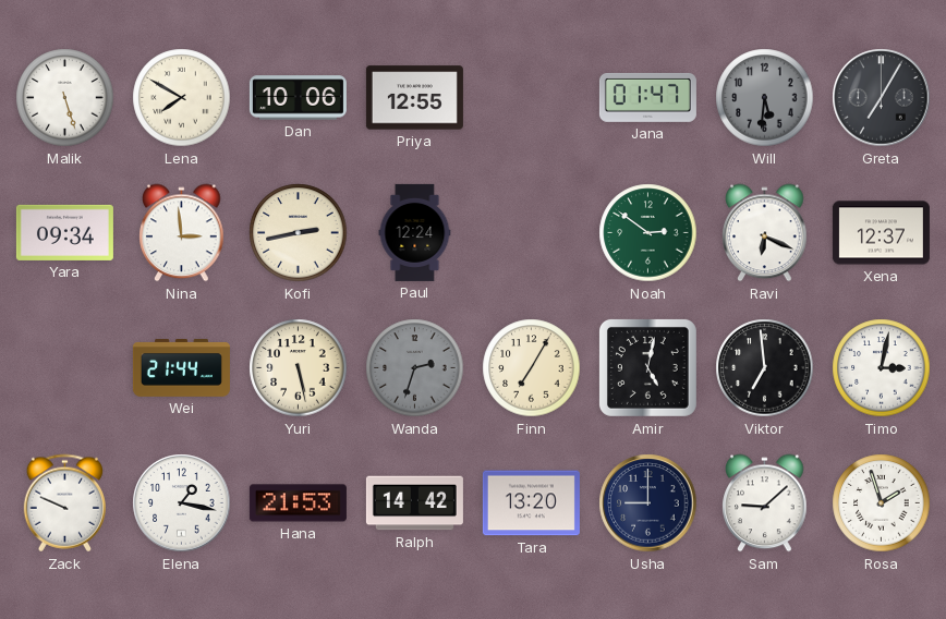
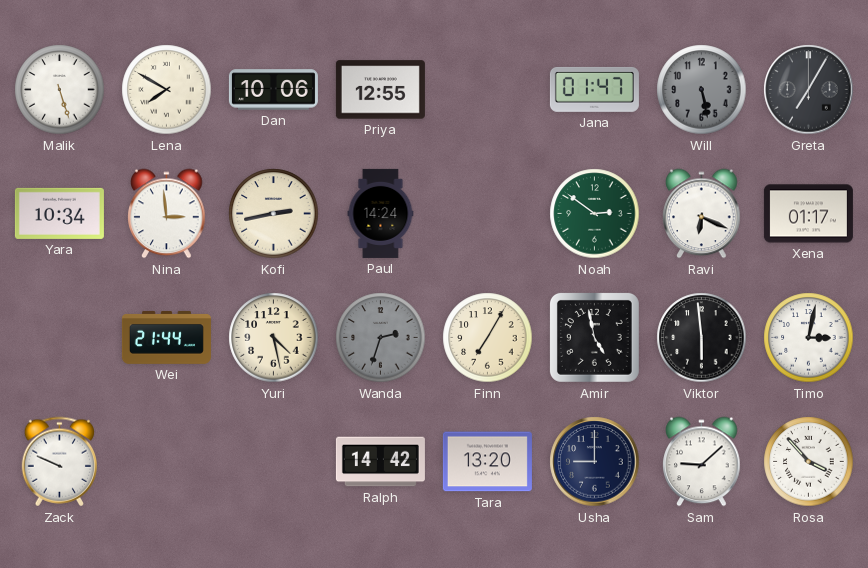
Will: 5:31 -> 5:28
Yara: 09:34 -> 10:34
Paul: 12:24 -> 14:24
Xena: 12:37 -> 01:17
Yuri: 5:28 -> 4:28
Amir: 5:02 -> 4:58
Viktor: 6:59 -> 5:59
Elena: 1:17 -> none
Hana: 21:53 -> none
Rosa: 1:57 -> 3:53
